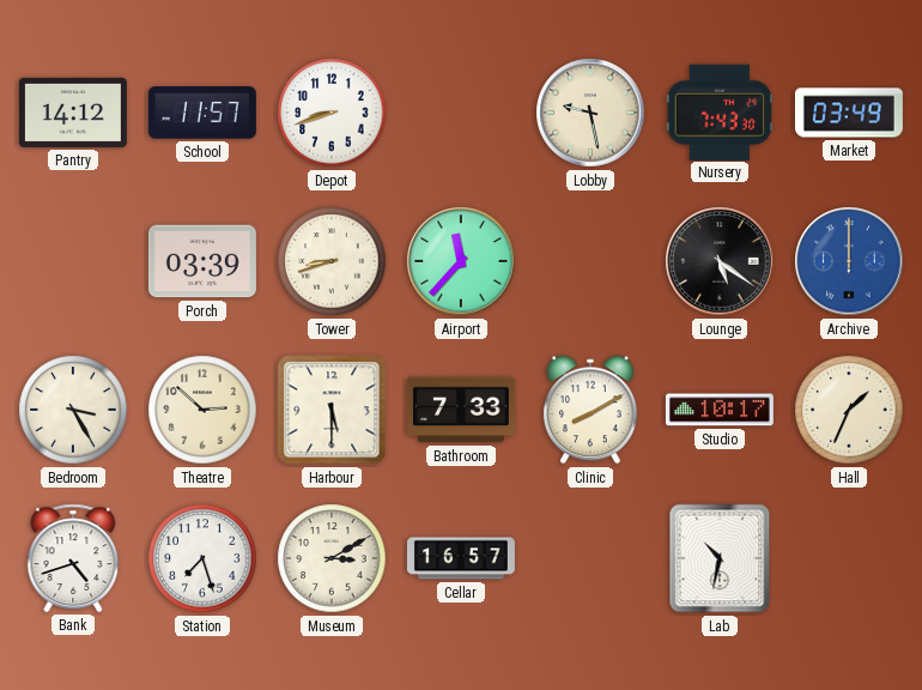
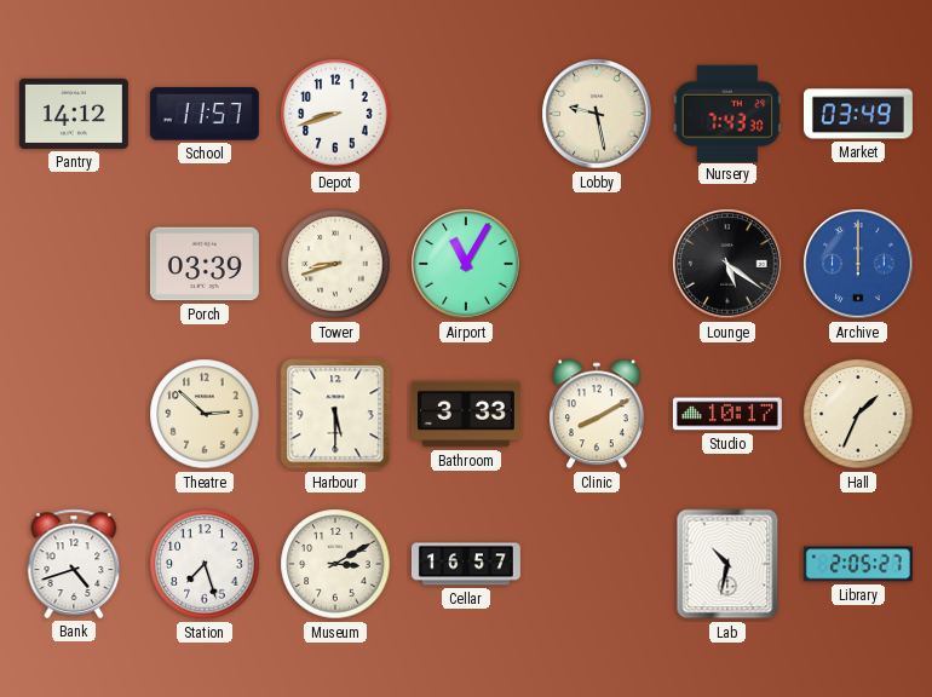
Airport: 11:37 -> 11:05
Bedroom: 3:25 -> none
Bathroom: 7:33 -> 3:33
Library: none -> 2:05
